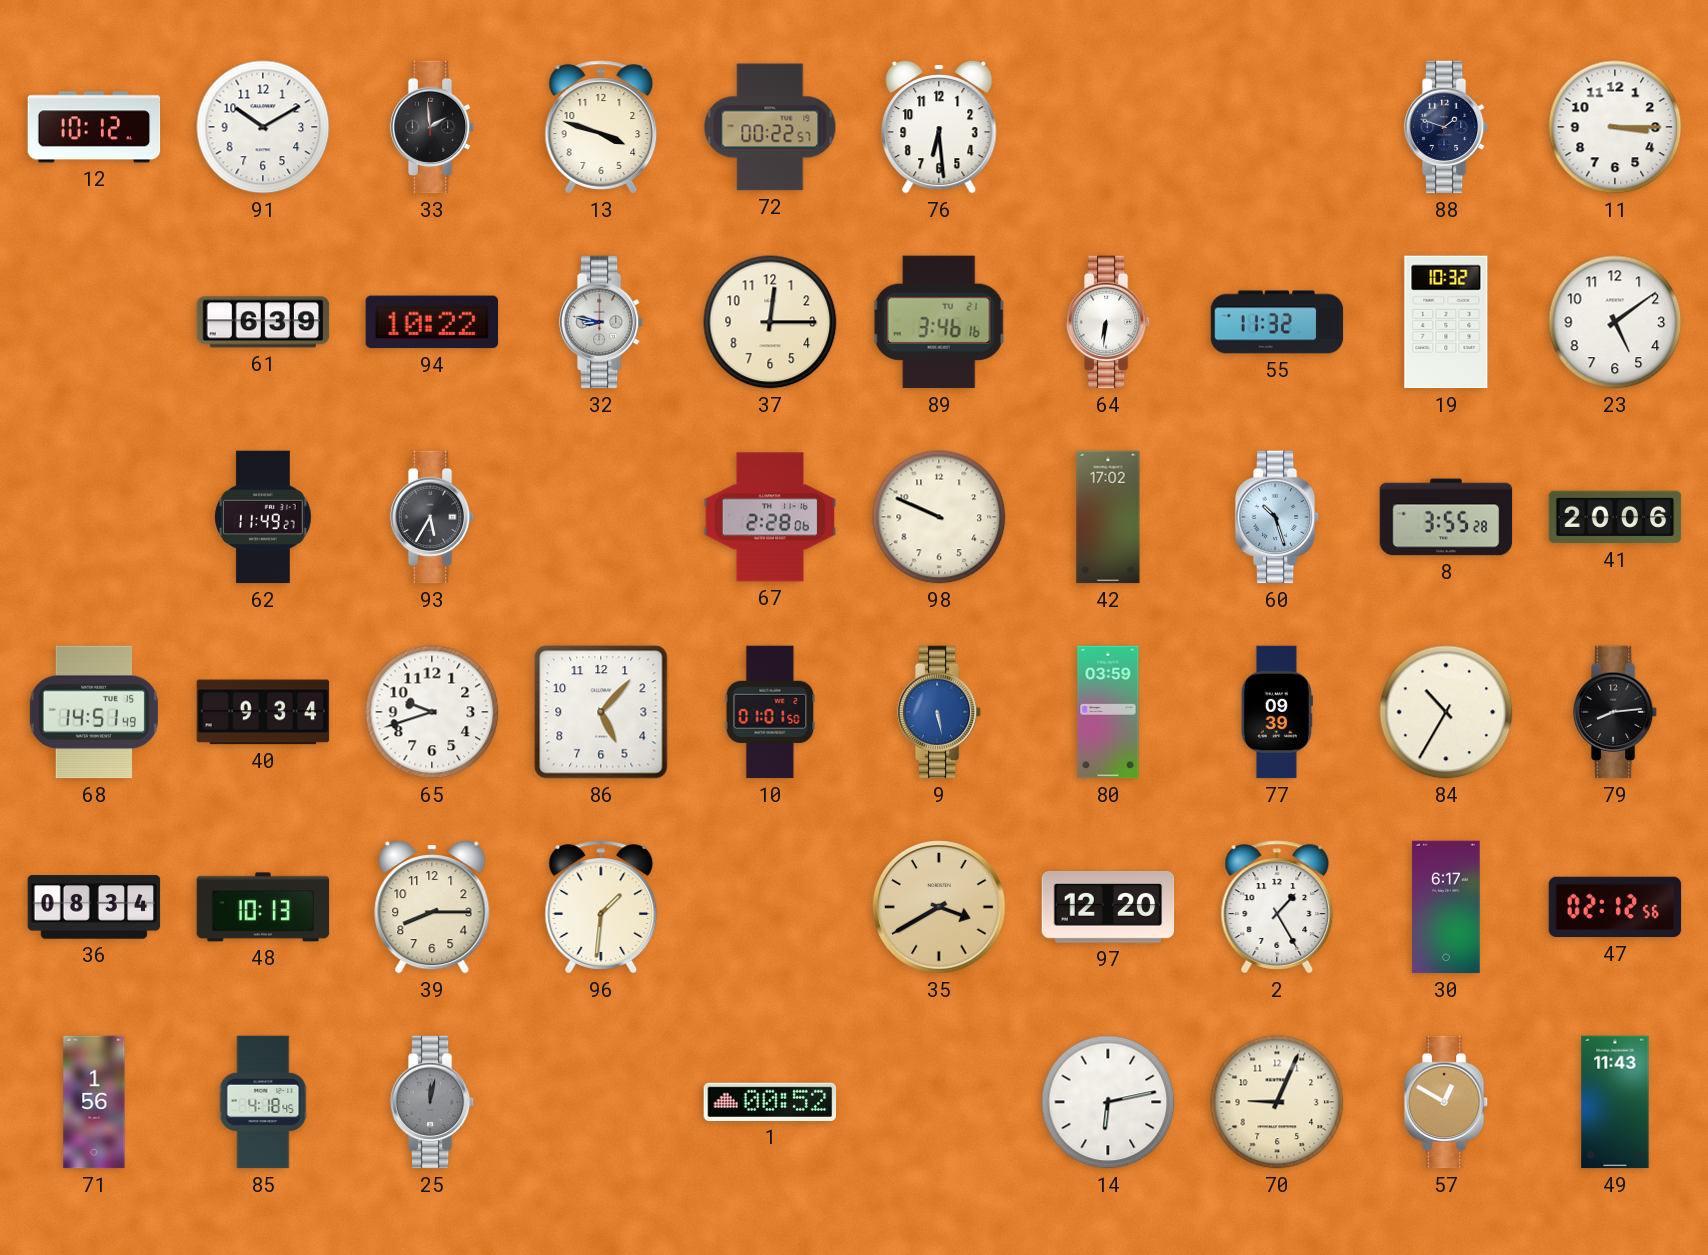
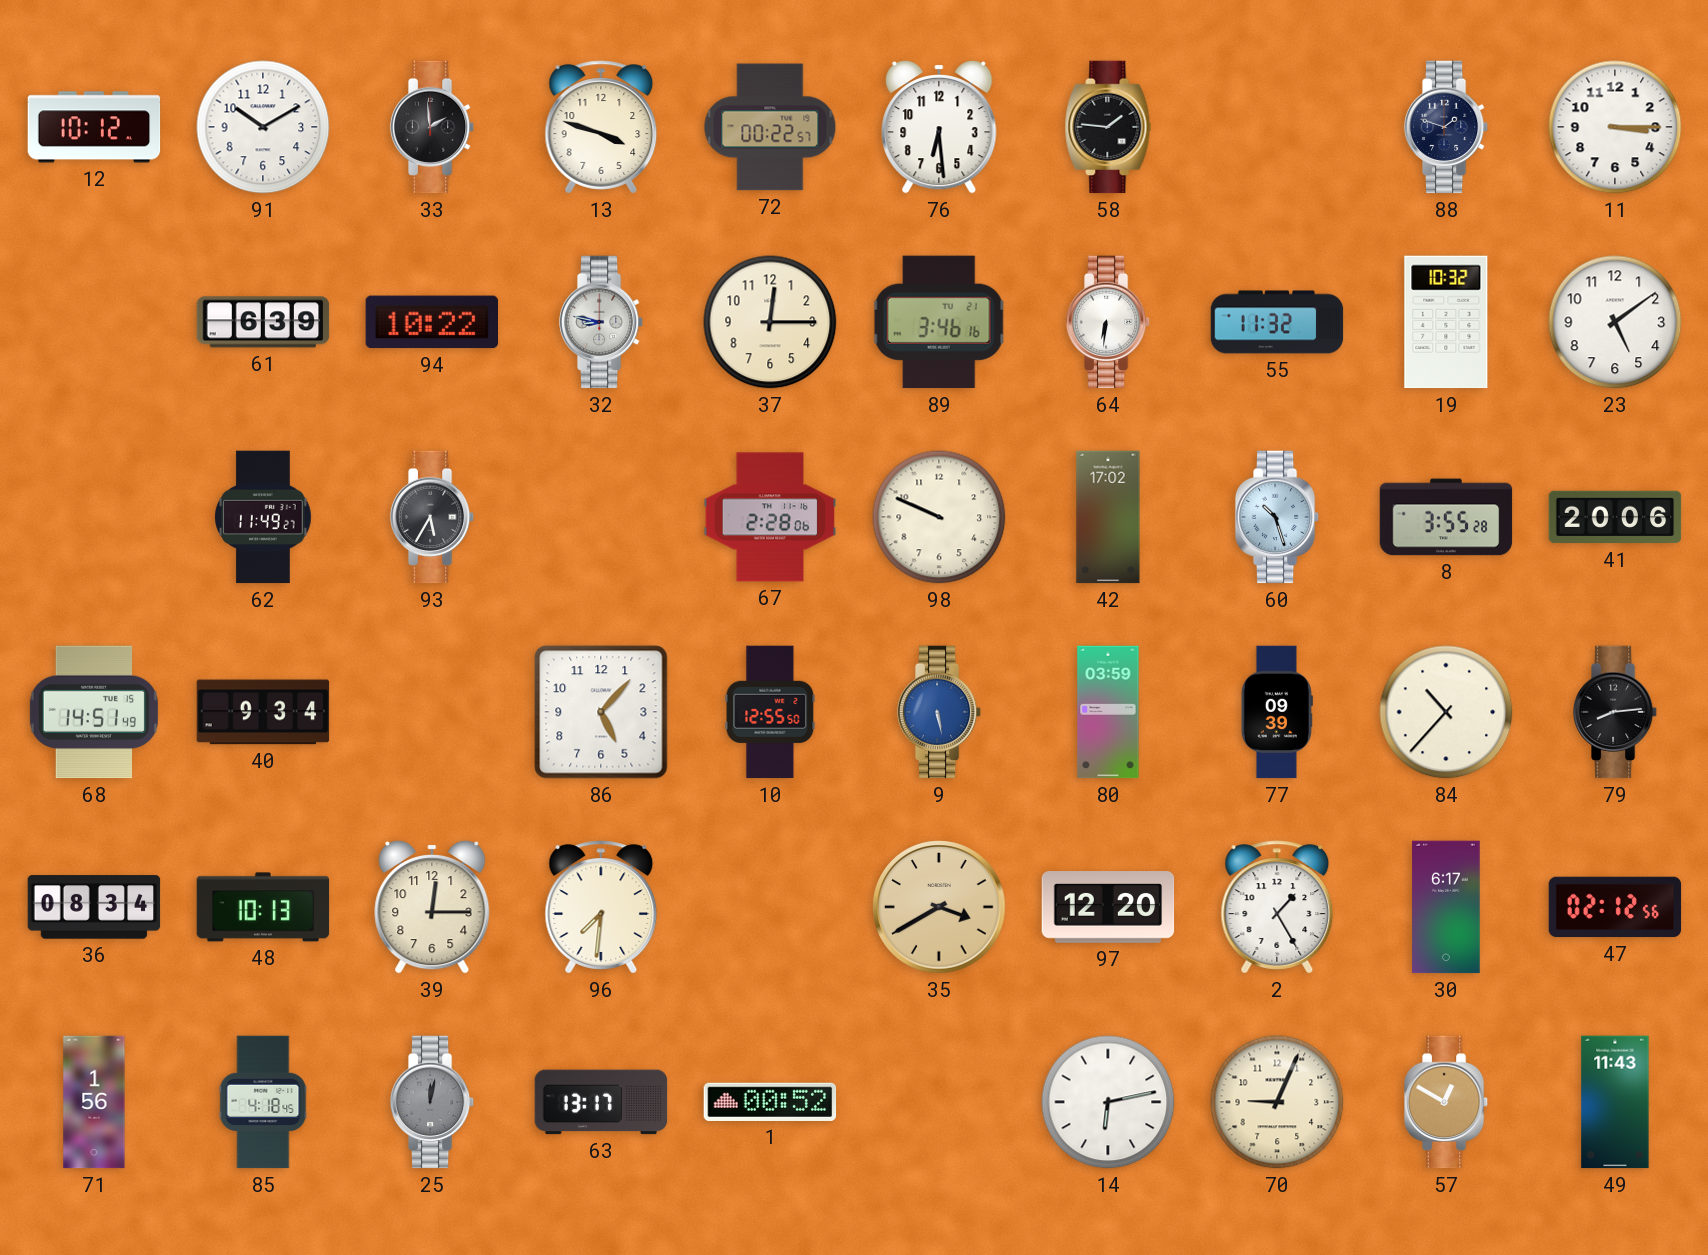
58: none -> 1:46
65: 9:42 -> none
10: 01:01 -> 12:55
84: 10:35 -> 10:37
39: 8:15 -> 12:15
96: 1:31 -> 7:31
63: none -> 13:17
